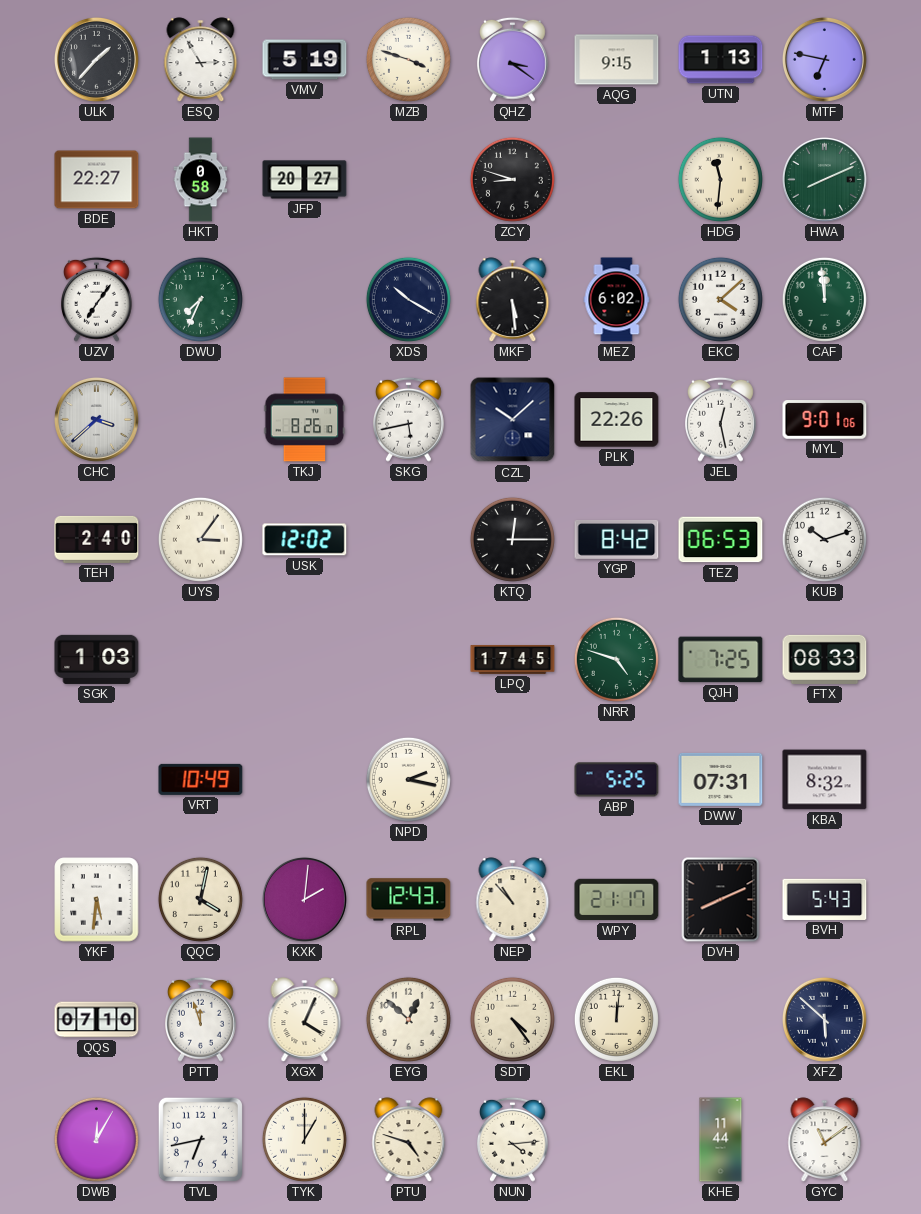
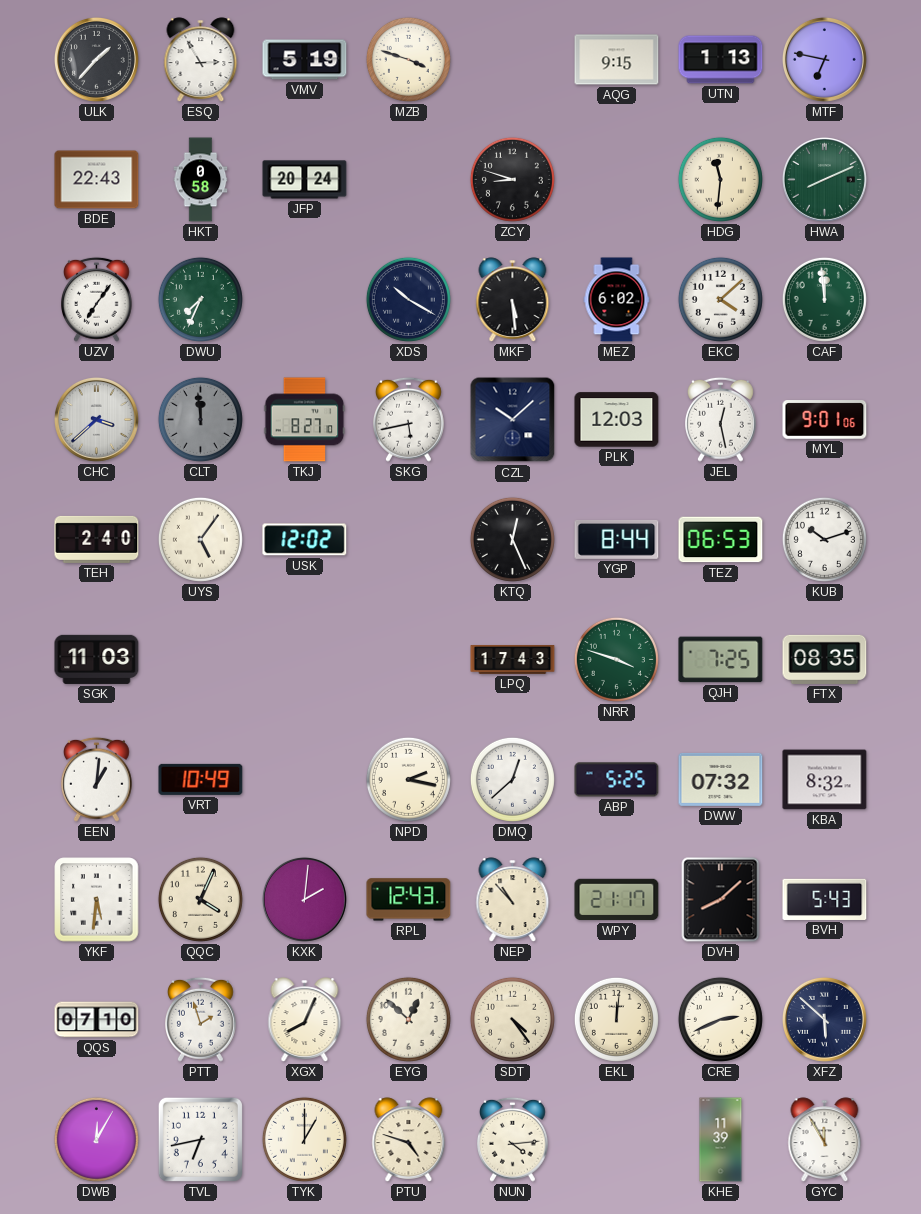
QHZ: 3:21 -> none
BDE: 22:27 -> 22:43
JFP: 20:27 -> 20:24
CLT: none -> 11:59
TKJ: 8:26 -> 8:27
PLK: 22:26 -> 12:03
UYS: 3:06 -> 5:06
KTQ: 12:15 -> 12:26
YGP: 8:42 -> 8:44
SGK: 1:03 -> 11:03
LPQ: 17:45 -> 17:43
NRR: 4:48 -> 3:48
FTX: 08:33 -> 08:35
EEN: none -> 1:01
DMQ: none -> 12:38
DWW: 07:31 -> 07:32
QQC: 4:02 -> 4:04
DVH: 8:11 -> 8:08
PTT: 11:57 -> 1:57
XGX: 4:04 -> 8:04
CRE: none -> 2:41
KHE: 11:44 -> 11:39
GYC: 11:09 -> 11:55
